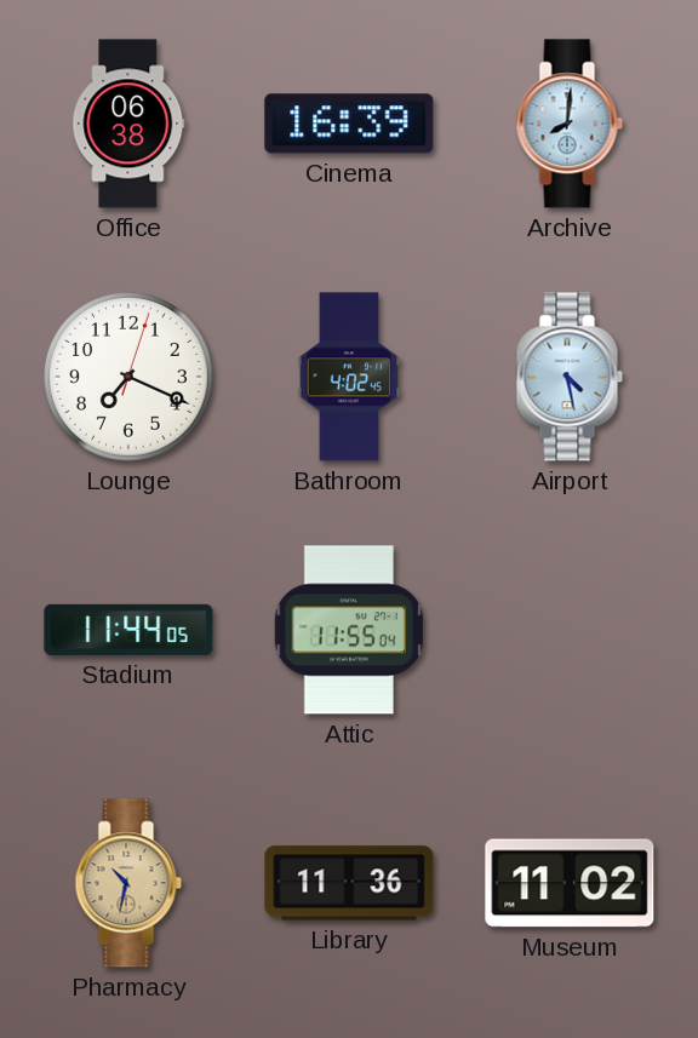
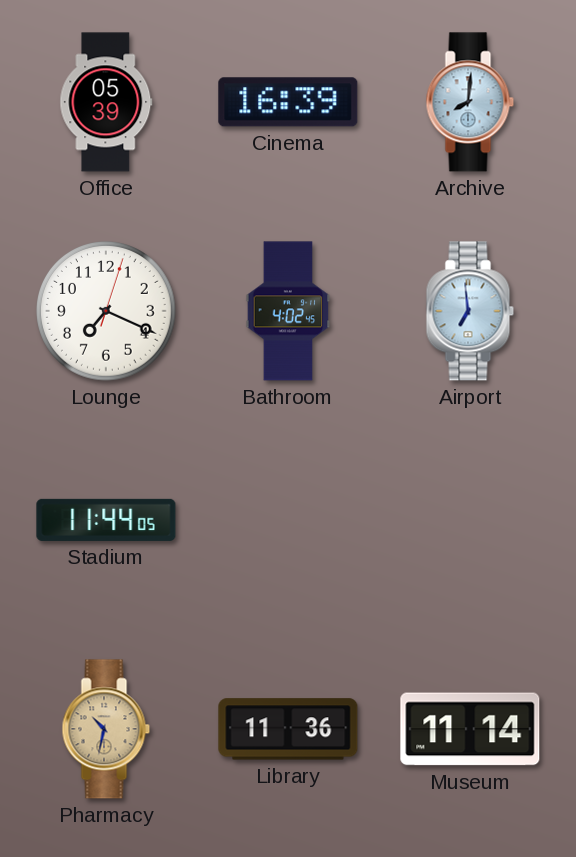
Office: 06:38 -> 05:39
Airport: 4:28 -> 6:59
Attic: 11:55 -> none
Museum: 11:02 -> 11:14
